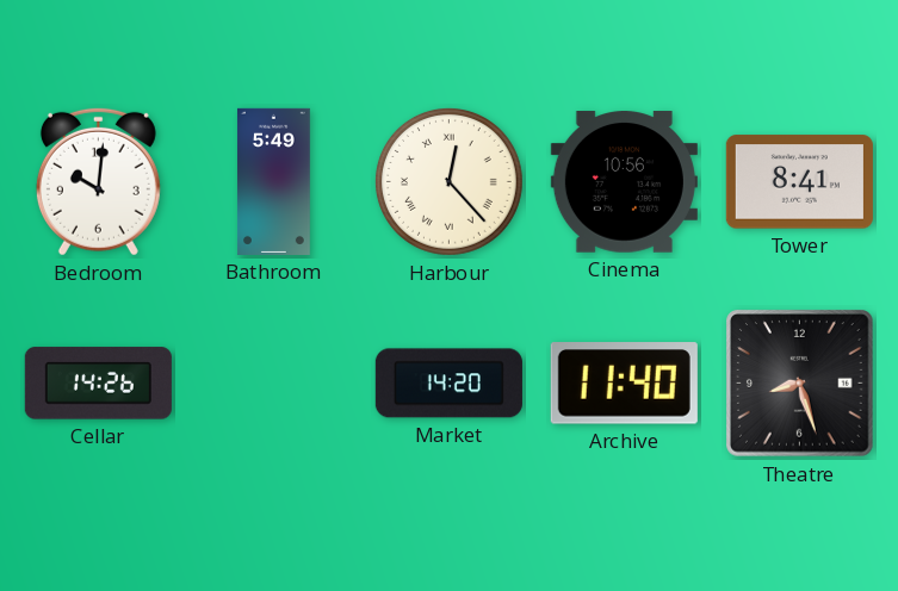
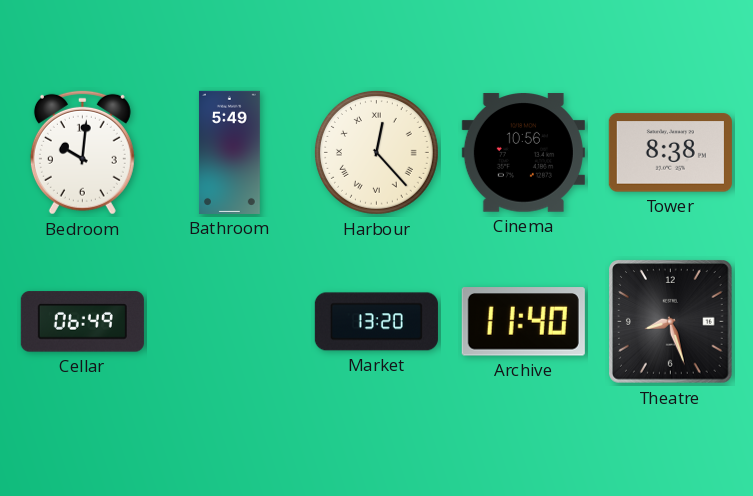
Tower: 8:41 -> 8:38
Cellar: 14:26 -> 06:49
Market: 14:20 -> 13:20
